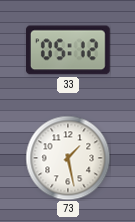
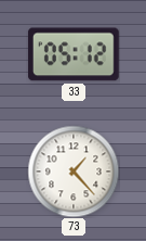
73: 1:28 -> 1:23
